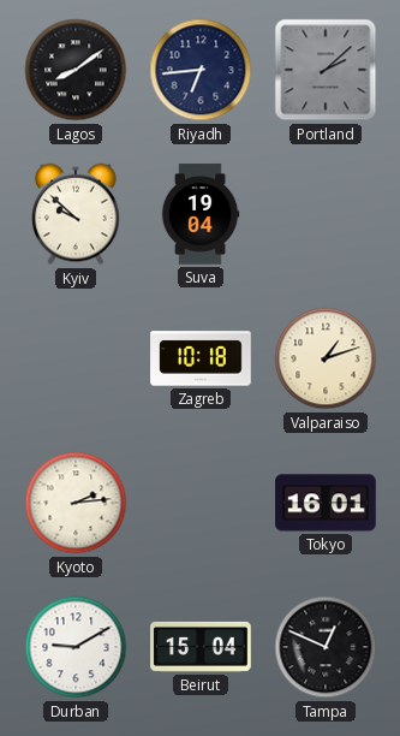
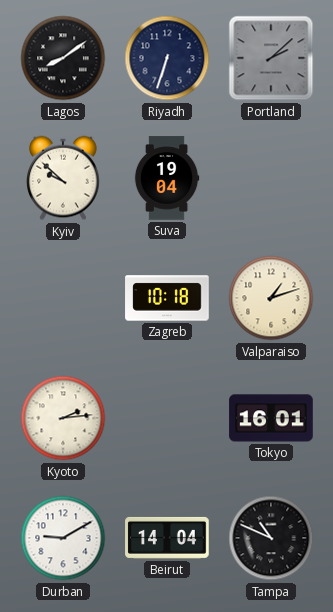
Riyadh: 6:44 -> 6:33
Beirut: 15:04 -> 14:04
Tampa: 12:49 -> 10:49
